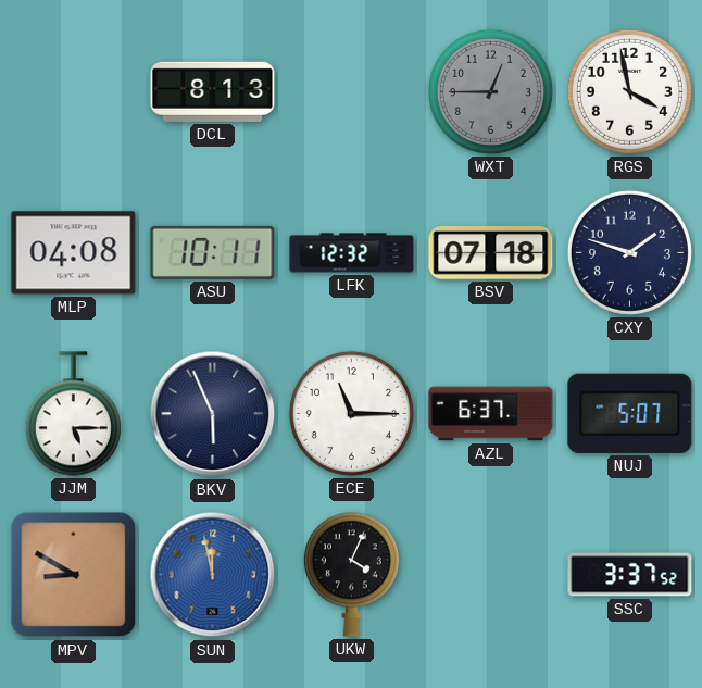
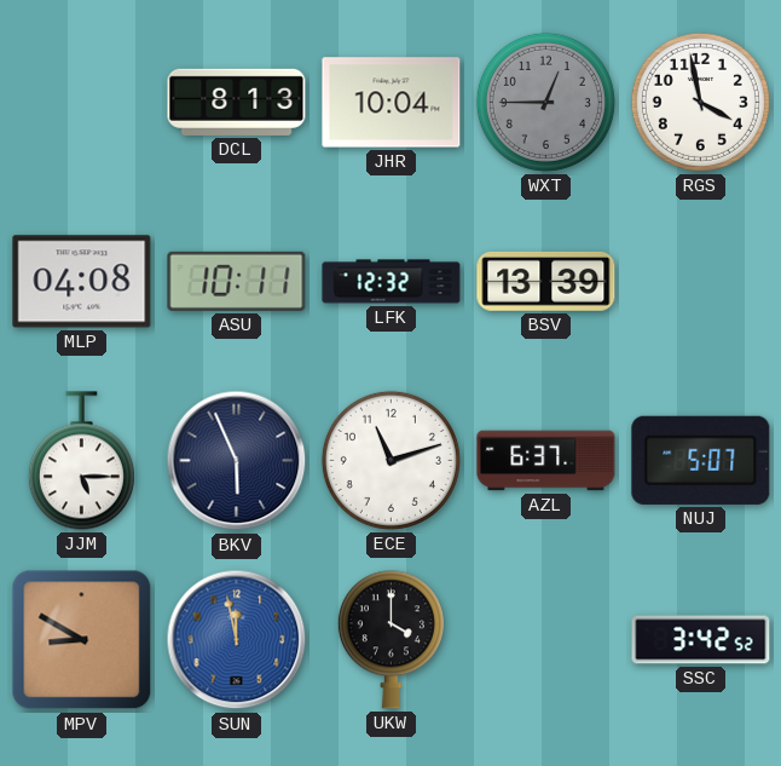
JHR: none -> 10:04
BSV: 07:18 -> 13:39
CXY: 1:48 -> none
ECE: 11:15 -> 11:12
UKW: 4:04 -> 4:00
SSC: 3:37 -> 3:42
